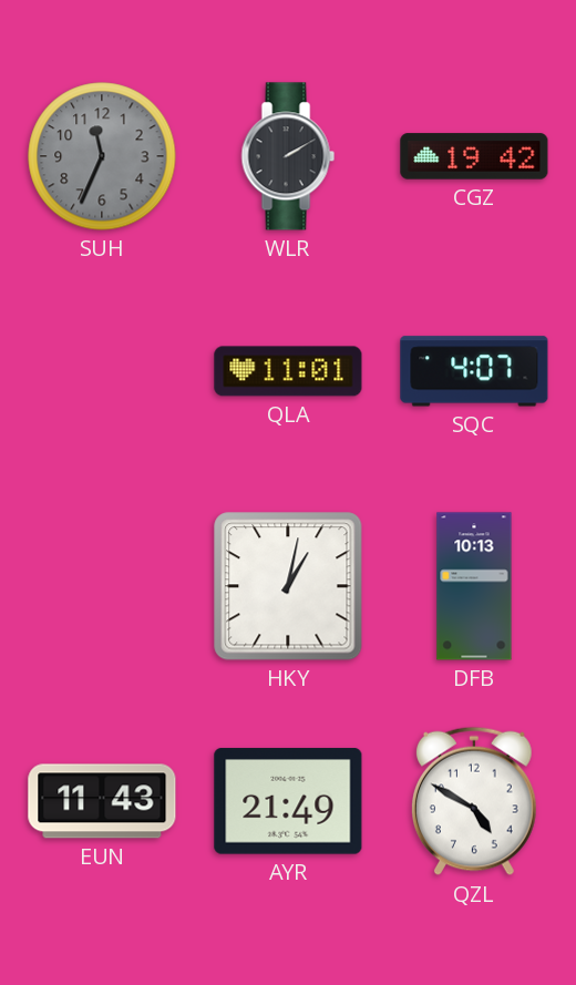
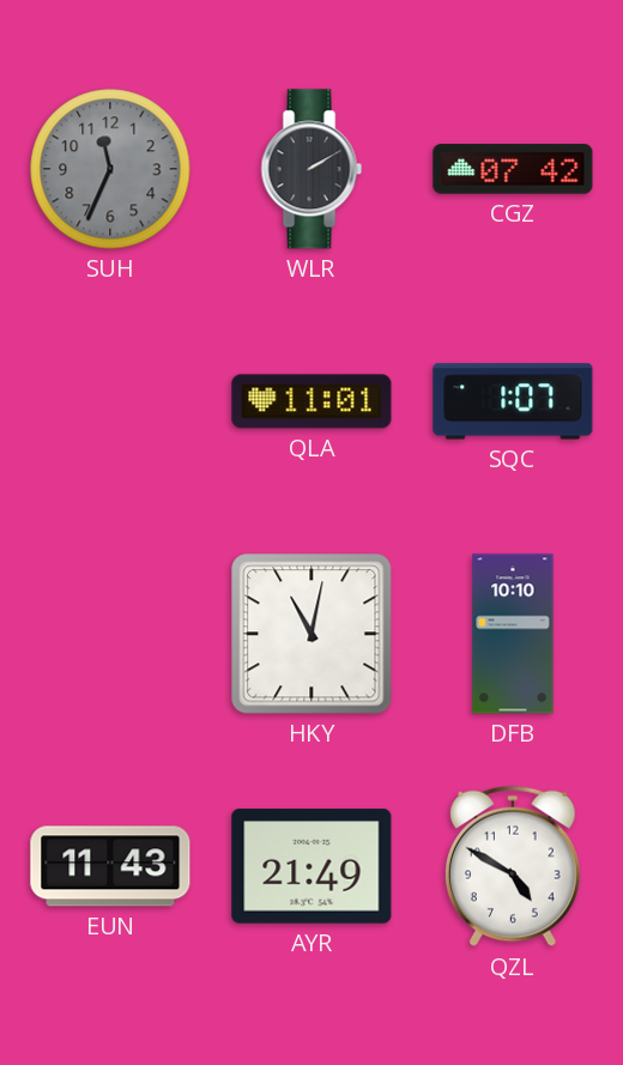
CGZ: 19:42 -> 07:42
SQC: 4:07 -> 1:07
HKY: 1:02 -> 11:02
DFB: 10:13 -> 10:10
